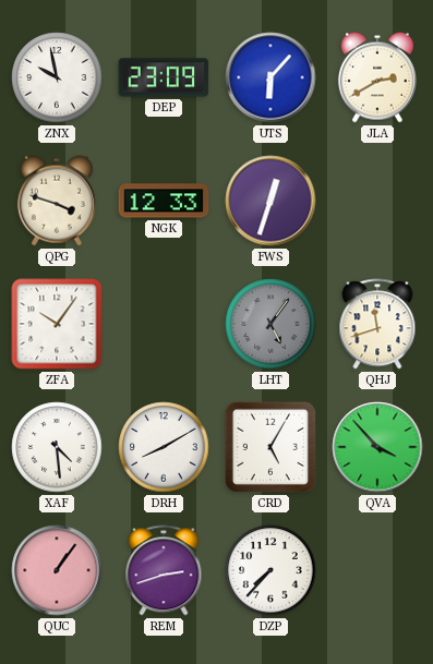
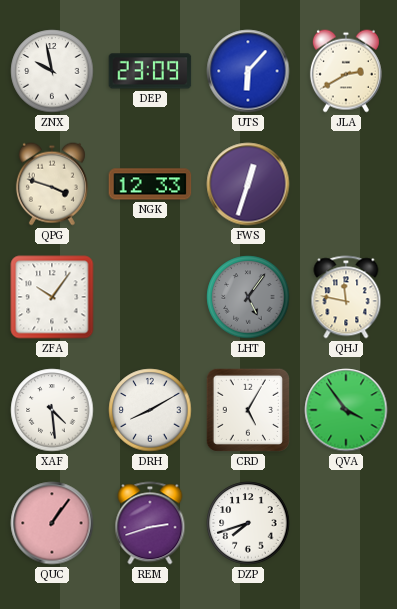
QHJ: 11:42 -> 11:47
QVA: 3:53 -> 3:54
DZP: 7:37 -> 7:42
